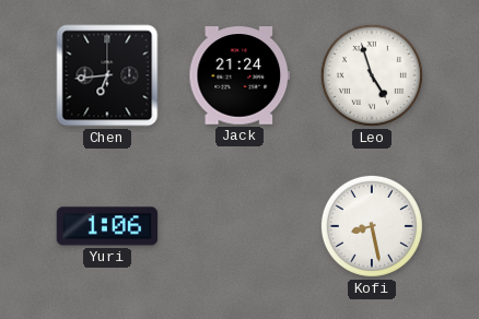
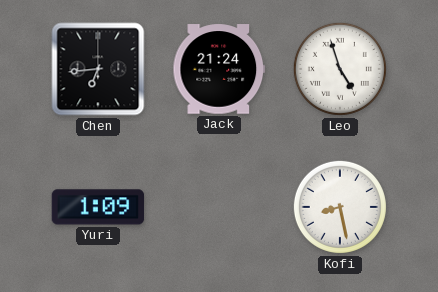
Yuri: 1:06 -> 1:09
